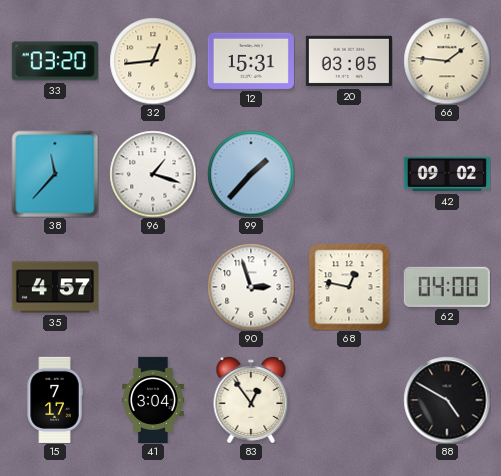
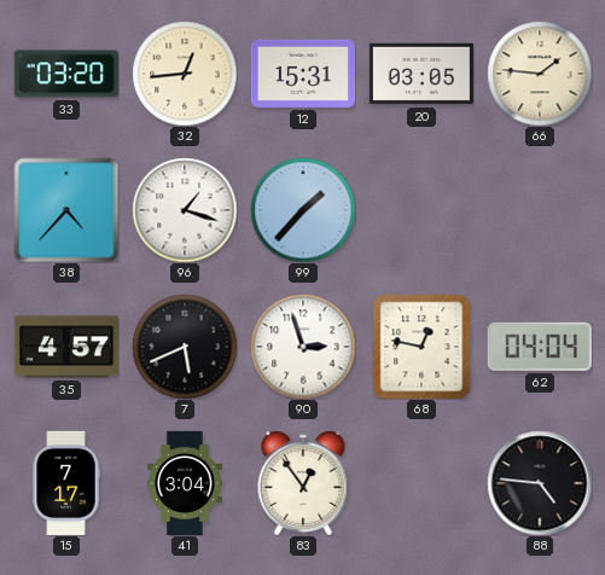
38: 11:37 -> 4:37
42: 09:02 -> none
7: none -> 5:41
62: 04:00 -> 04:04
88: 4:50 -> 4:46
